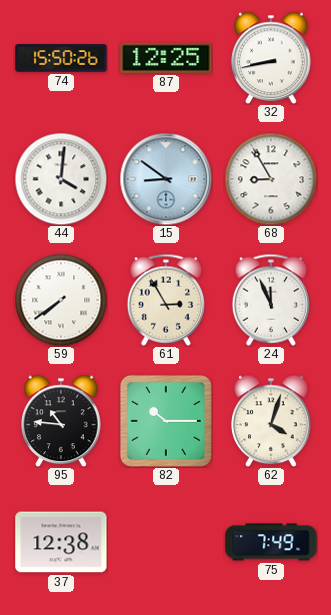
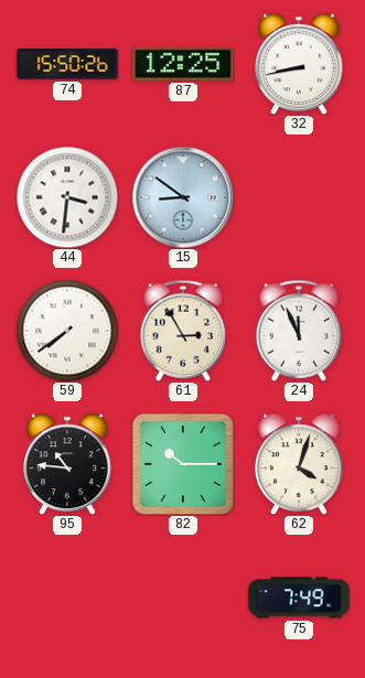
44: 4:01 -> 3:31
68: 8:55 -> none
37: 12:38 -> none
